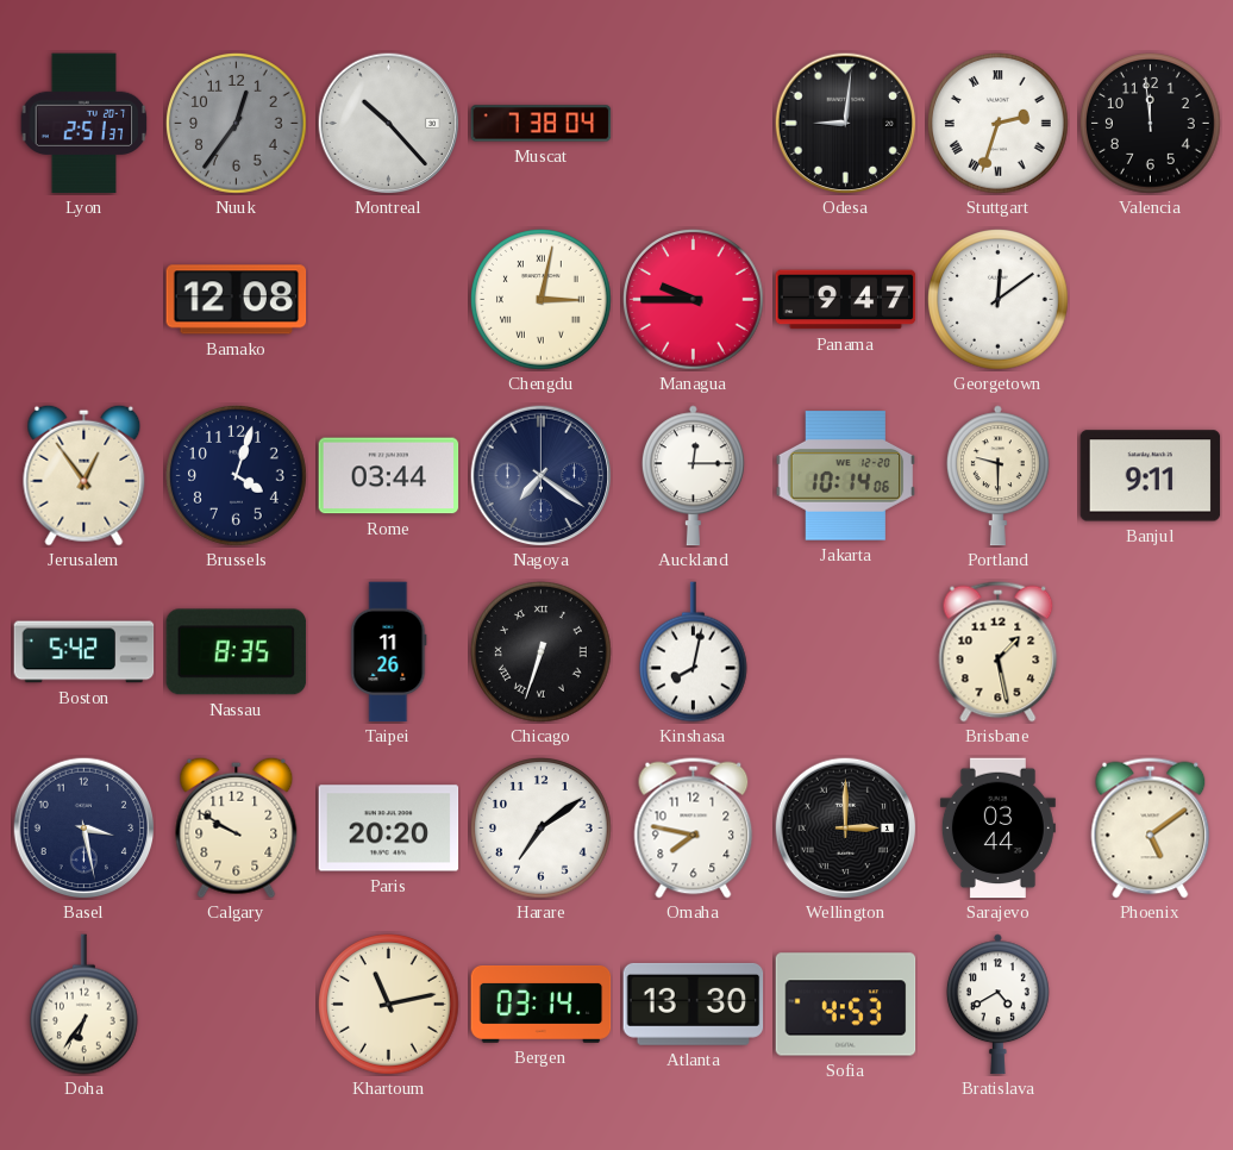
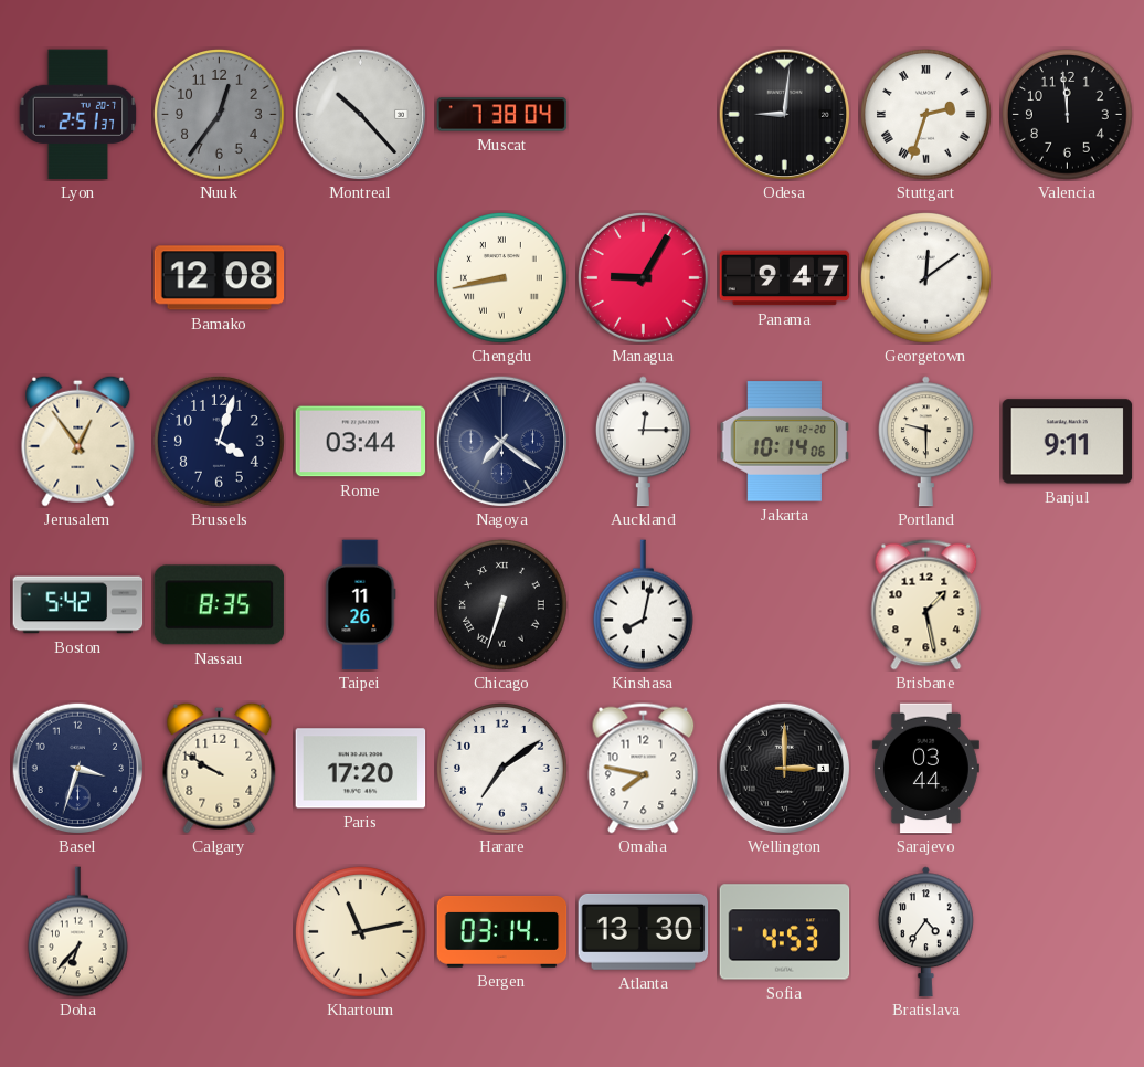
Chengdu: 3:02 -> 8:43
Managua: 9:45 -> 9:05
Basel: 3:28 -> 3:33
Paris: 20:20 -> 17:20
Phoenix: 5:09 -> none
Doha: 6:36 -> 6:37
Bratislava: 4:40 -> 4:36
